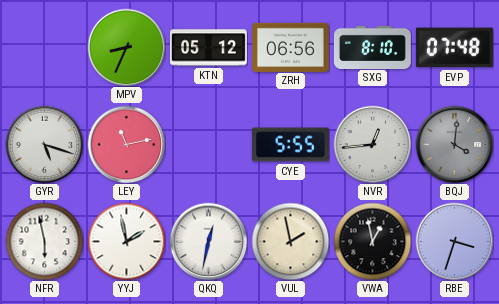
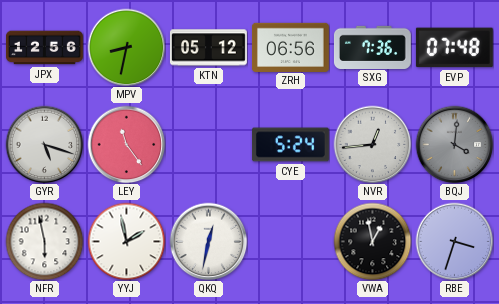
JPX: none -> 12:56
MPV: 8:34 -> 8:32
SXG: 8:10 -> 7:36
LEY: 11:13 -> 11:24
CYE: 5:55 -> 5:24
VUL: 1:58 -> none
